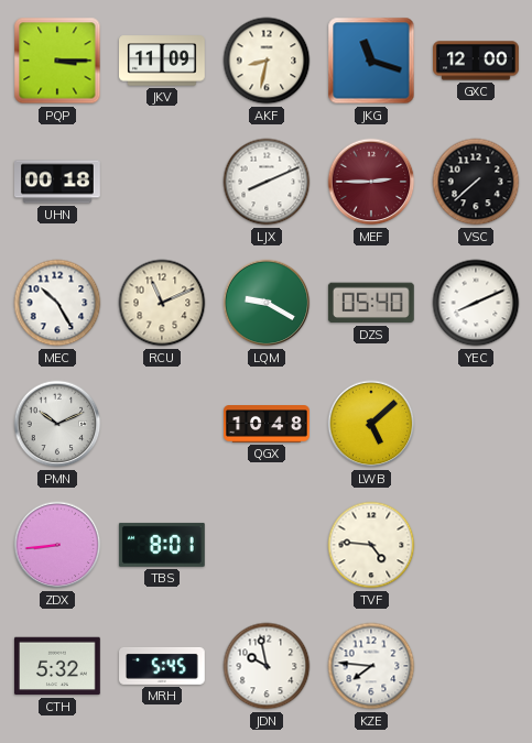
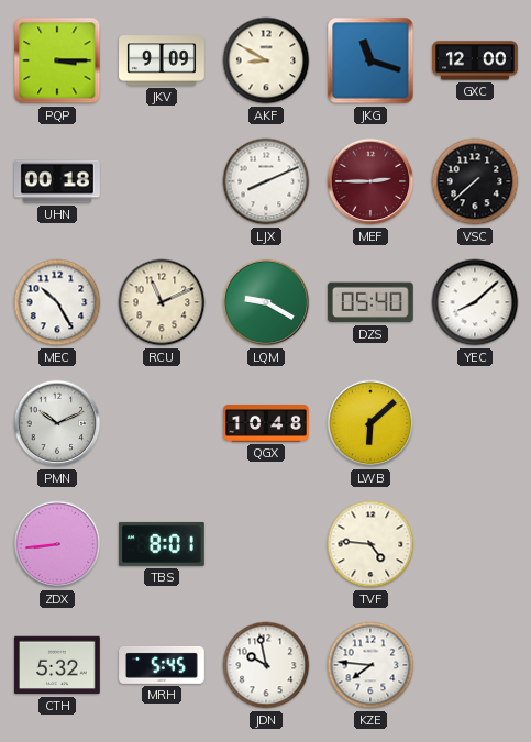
JKV: 11:09 -> 9:09
AKF: 8:32 -> 8:50
YEC: 8:11 -> 8:08
LWB: 5:08 -> 6:08
